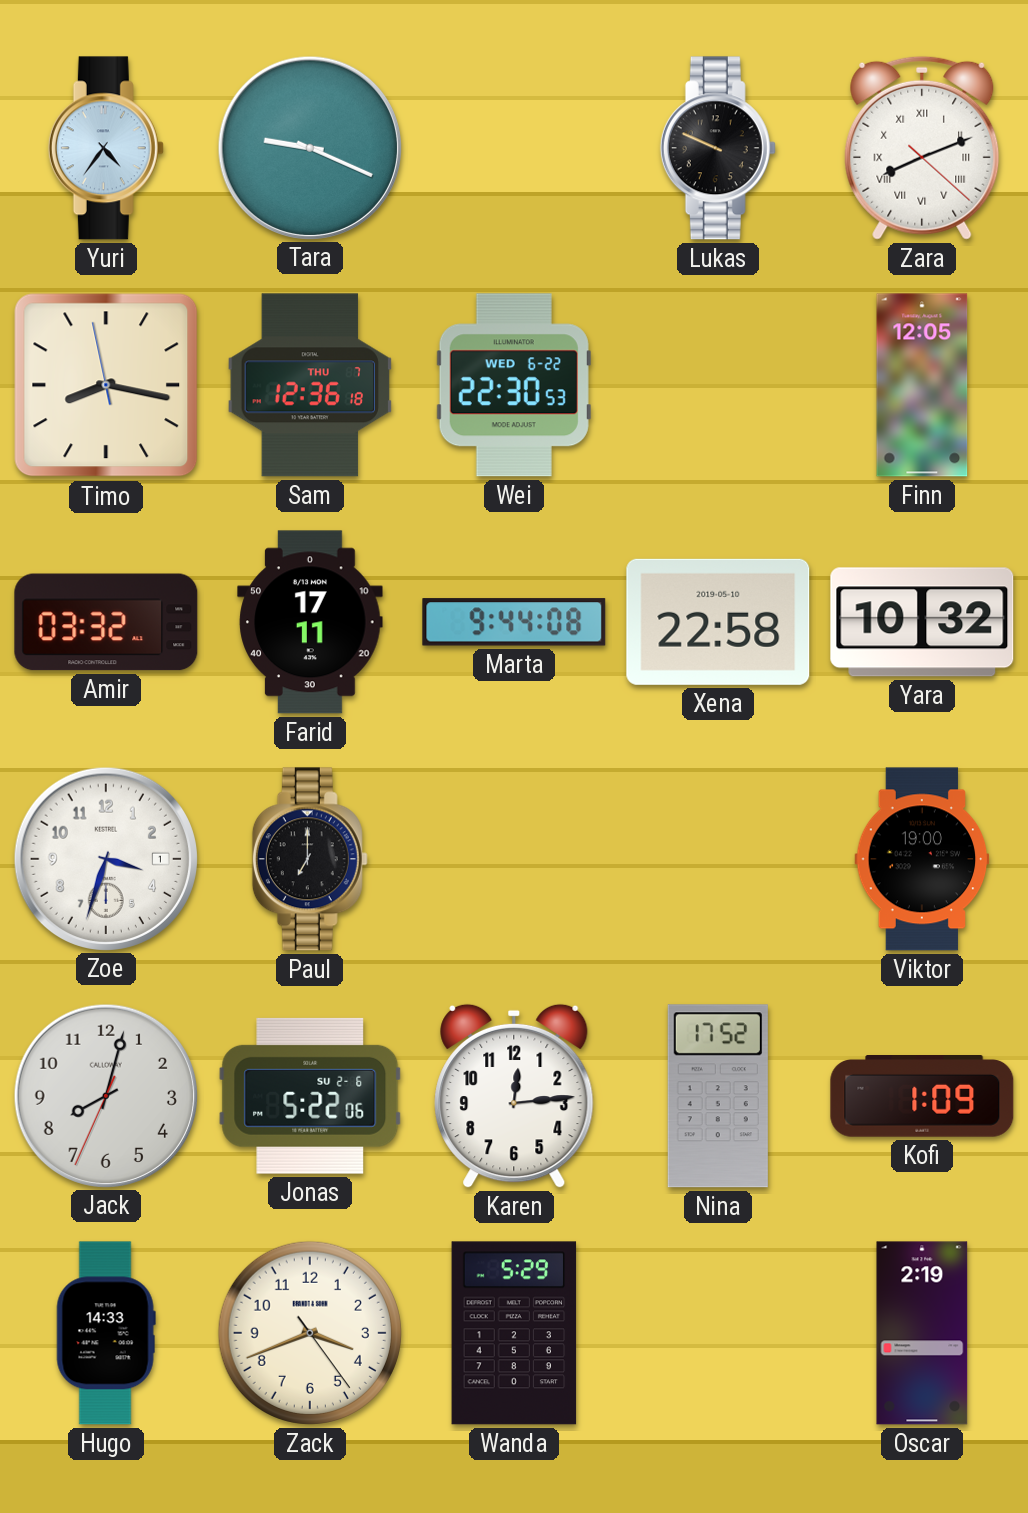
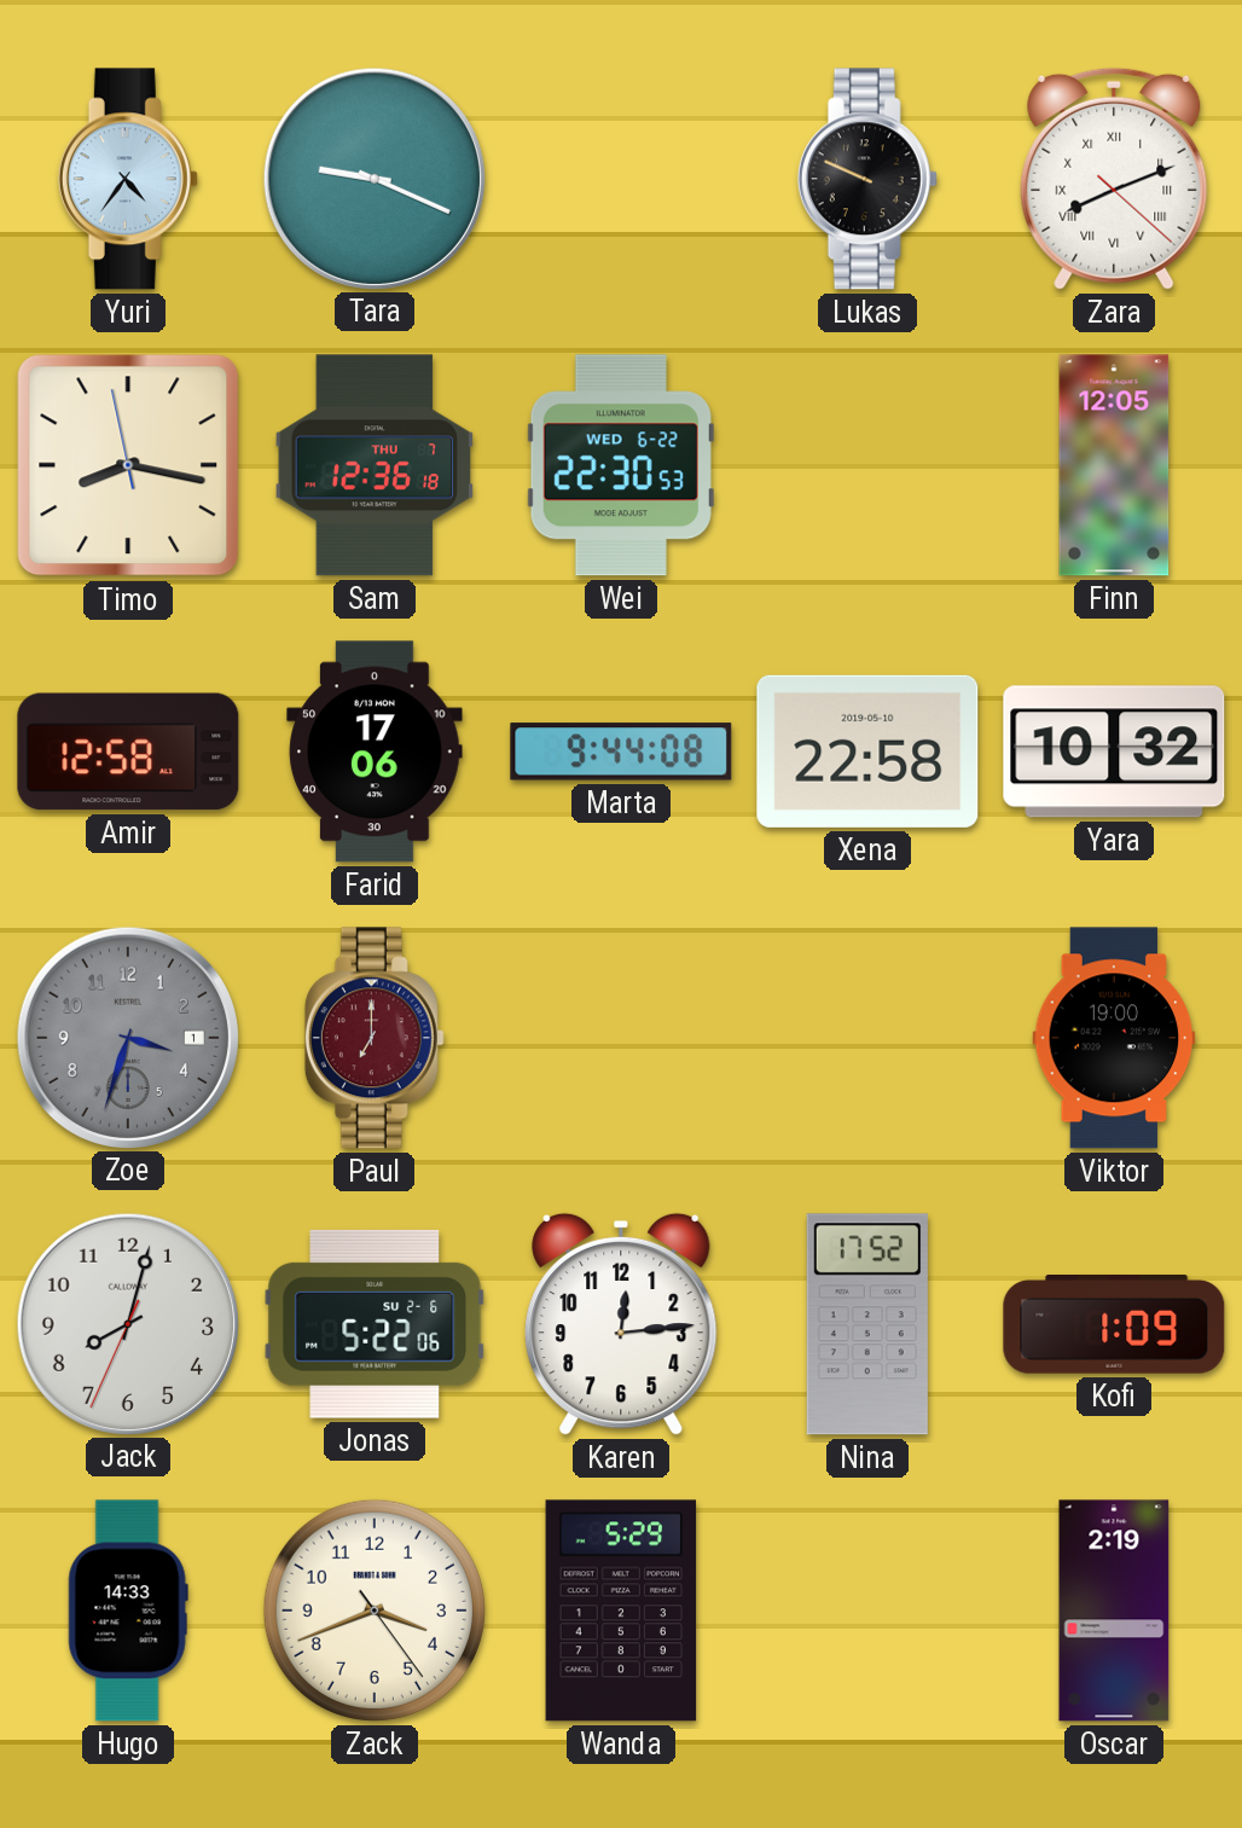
Amir: 03:32 -> 12:58
Farid: 17:11 -> 17:06
Zoe dial: white -> grey
Paul dial: black -> burgundy
